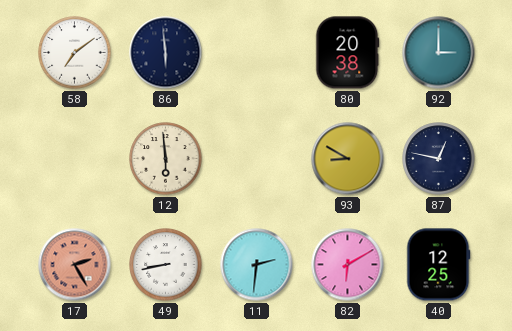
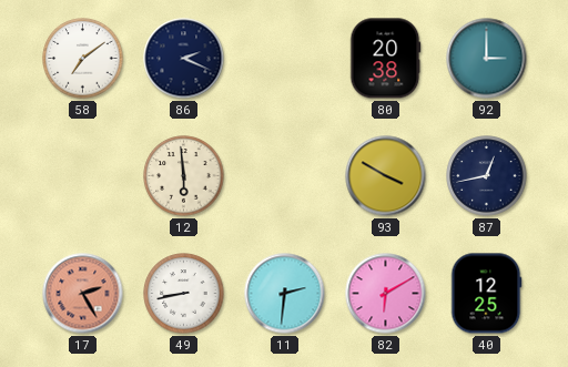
86: 5:59 -> 2:19
93: 8:50 -> 3:50
87: 12:47 -> 12:43
